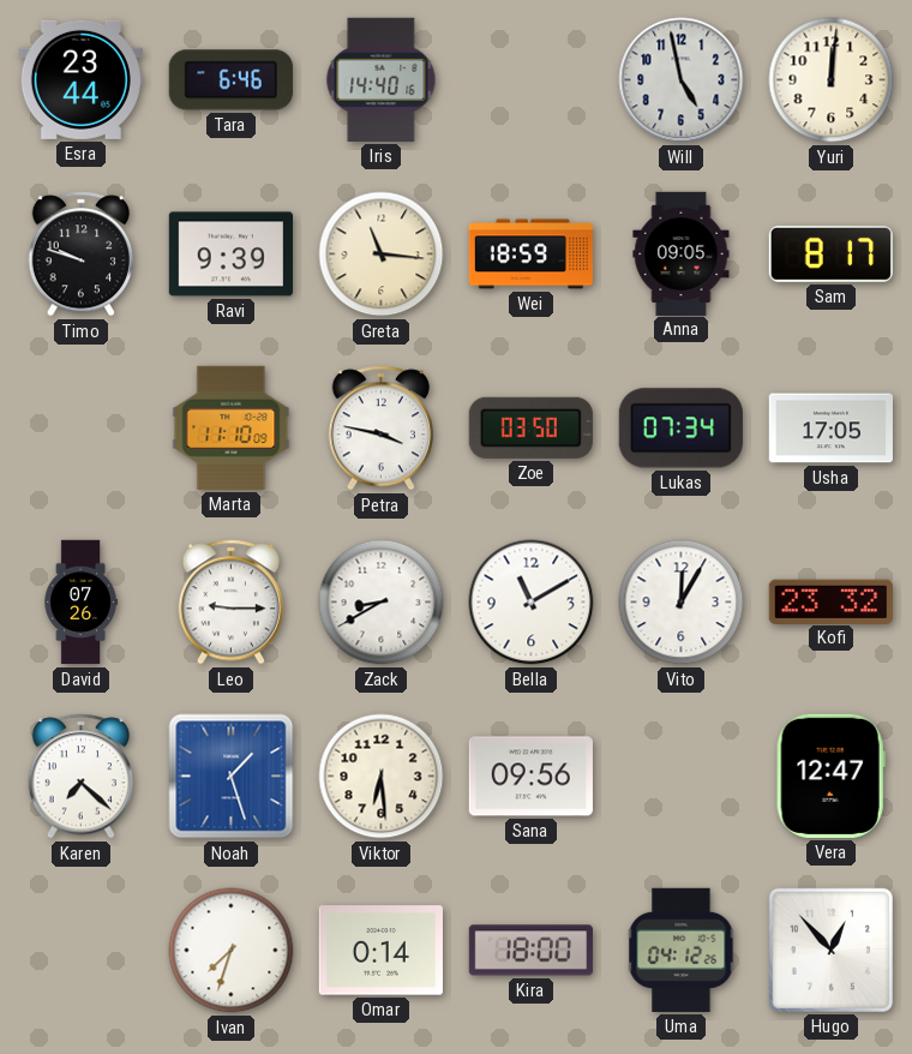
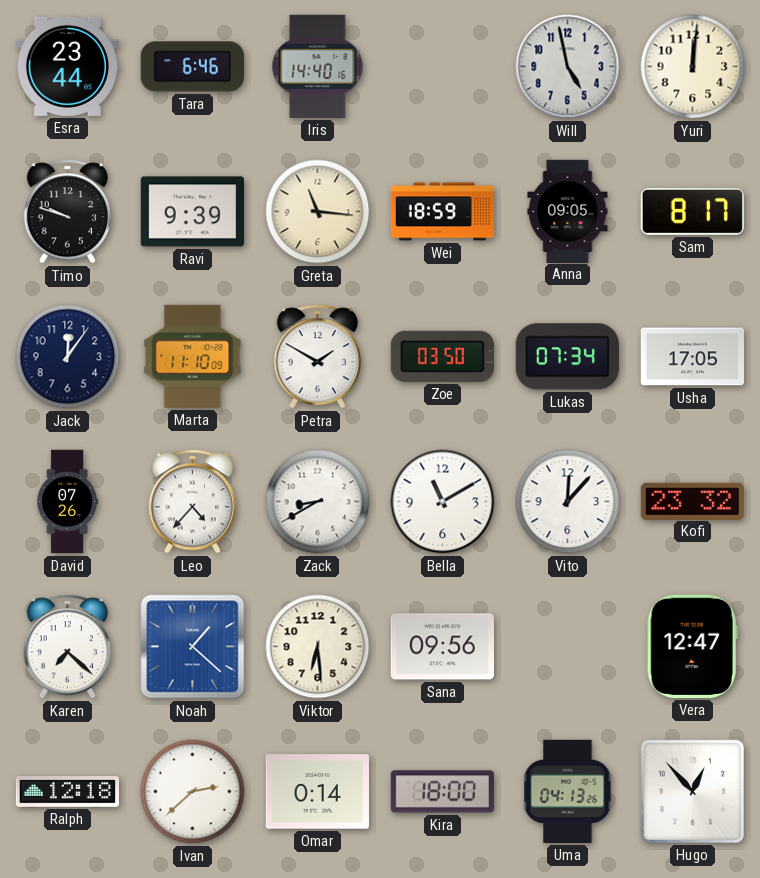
Jack: none -> 12:06
Petra: 3:47 -> 1:50
Leo: 9:15 -> 4:37
Vito: 12:05 -> 12:07
Noah: 1:27 -> 1:22
Ralph: none -> 12:18
Ivan: 7:33 -> 2:38
Uma: 04:12 -> 04:13
